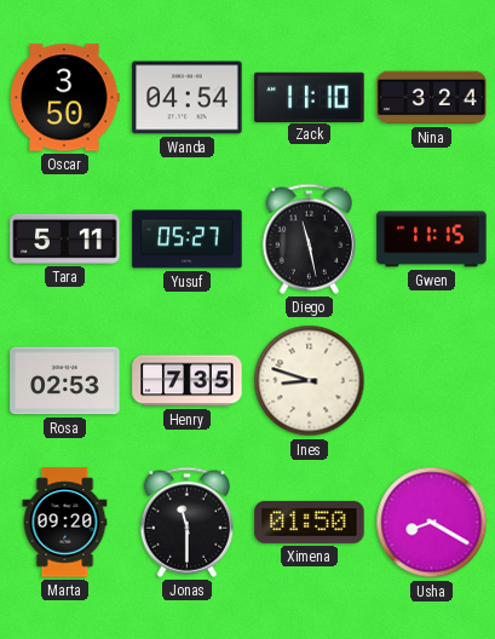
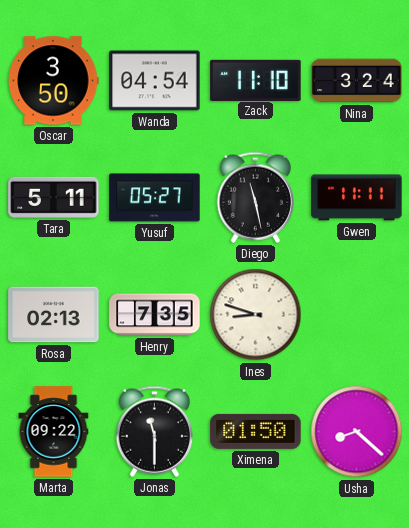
Gwen: 11:15 -> 11:11
Rosa: 02:53 -> 02:13
Marta: 09:20 -> 09:22
Usha: 8:20 -> 8:22
